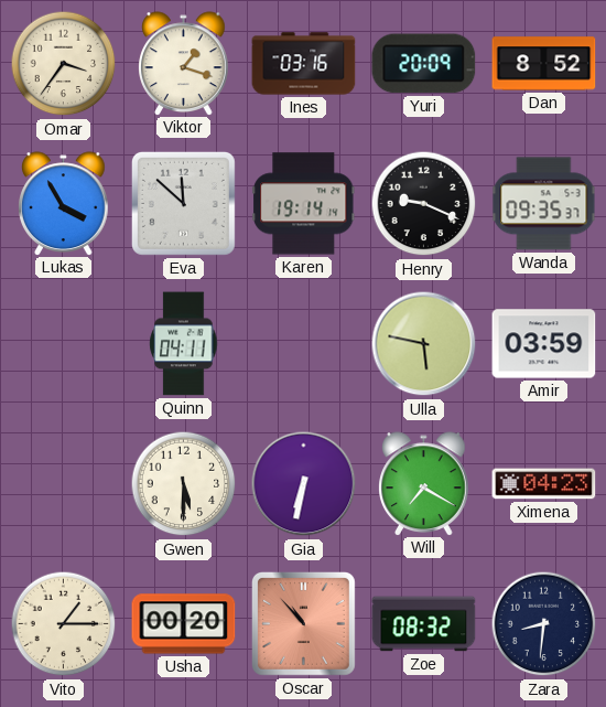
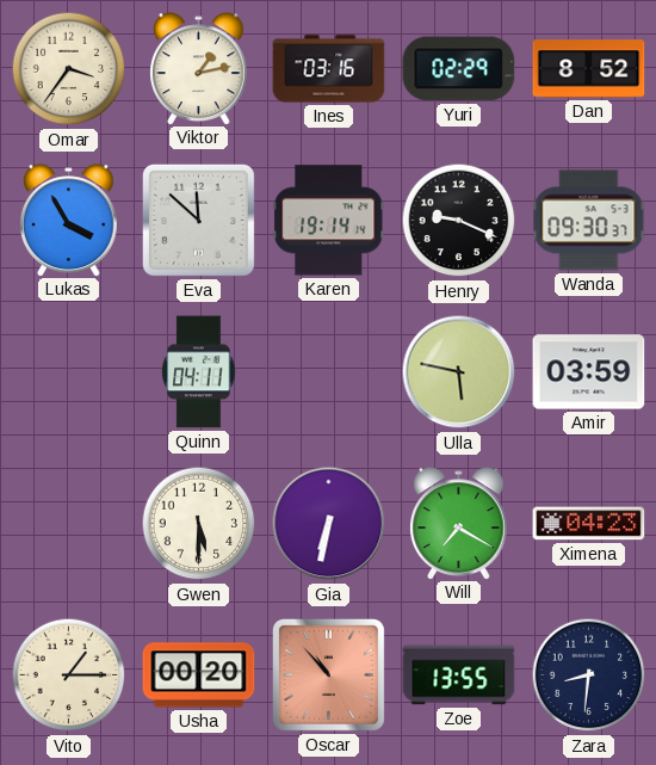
Viktor: 1:18 -> 1:13
Yuri: 20:09 -> 02:29
Wanda: 09:35 -> 09:30
Zoe: 08:32 -> 13:55
